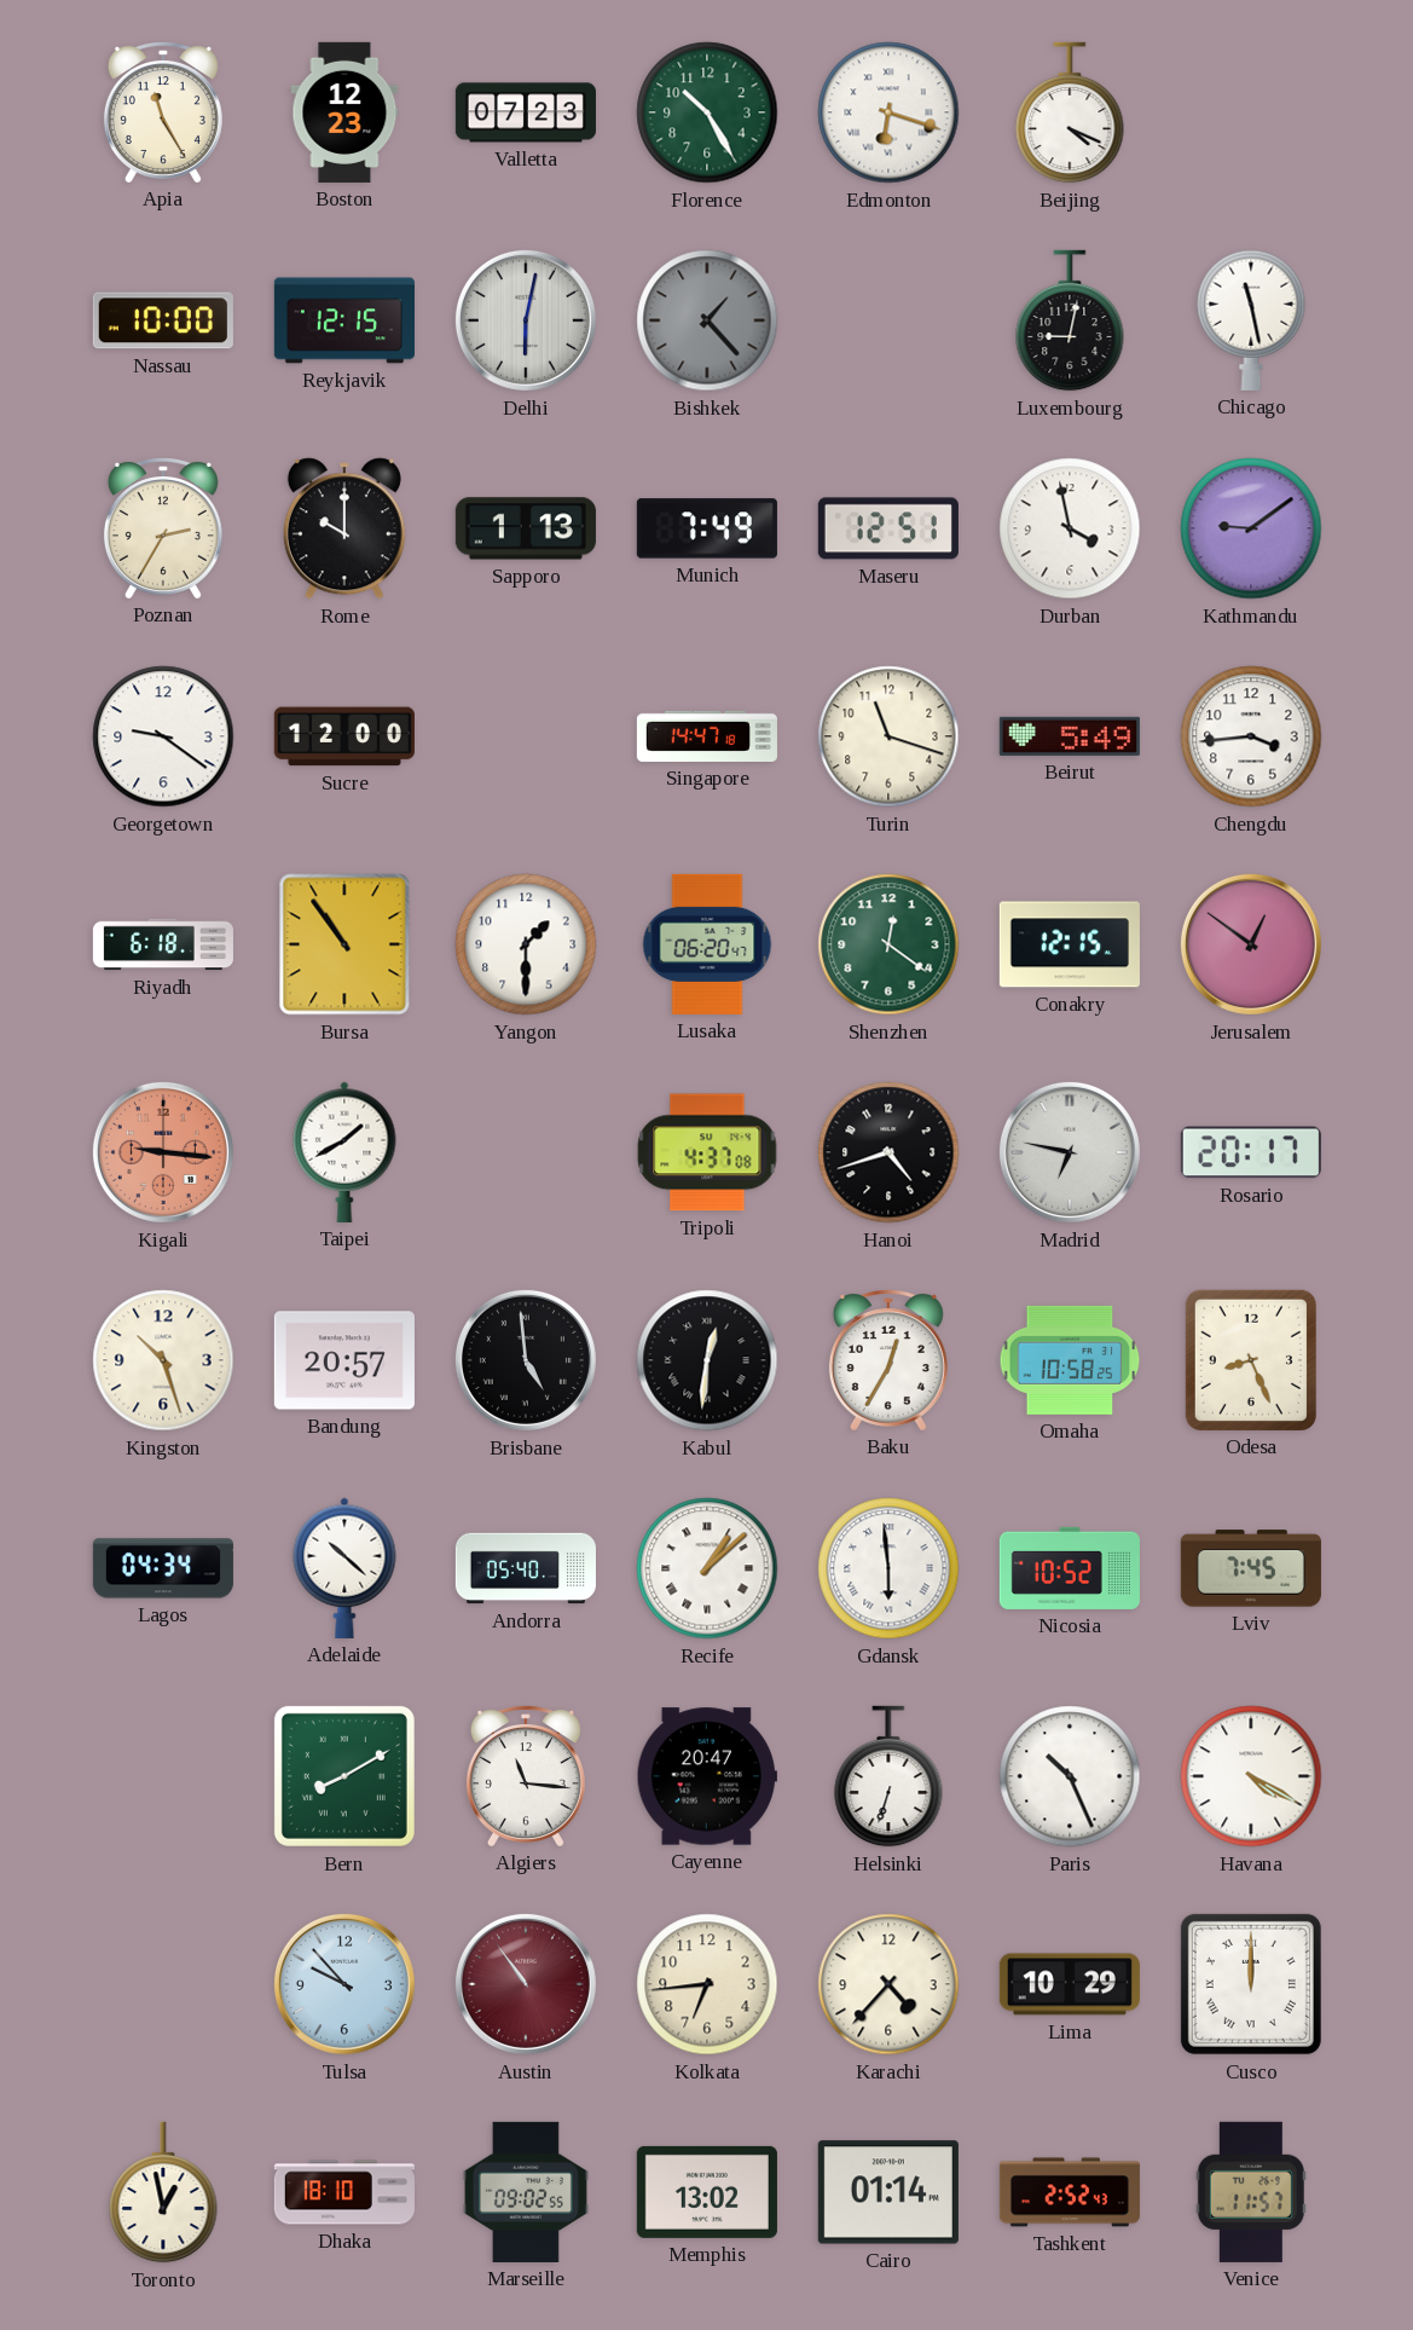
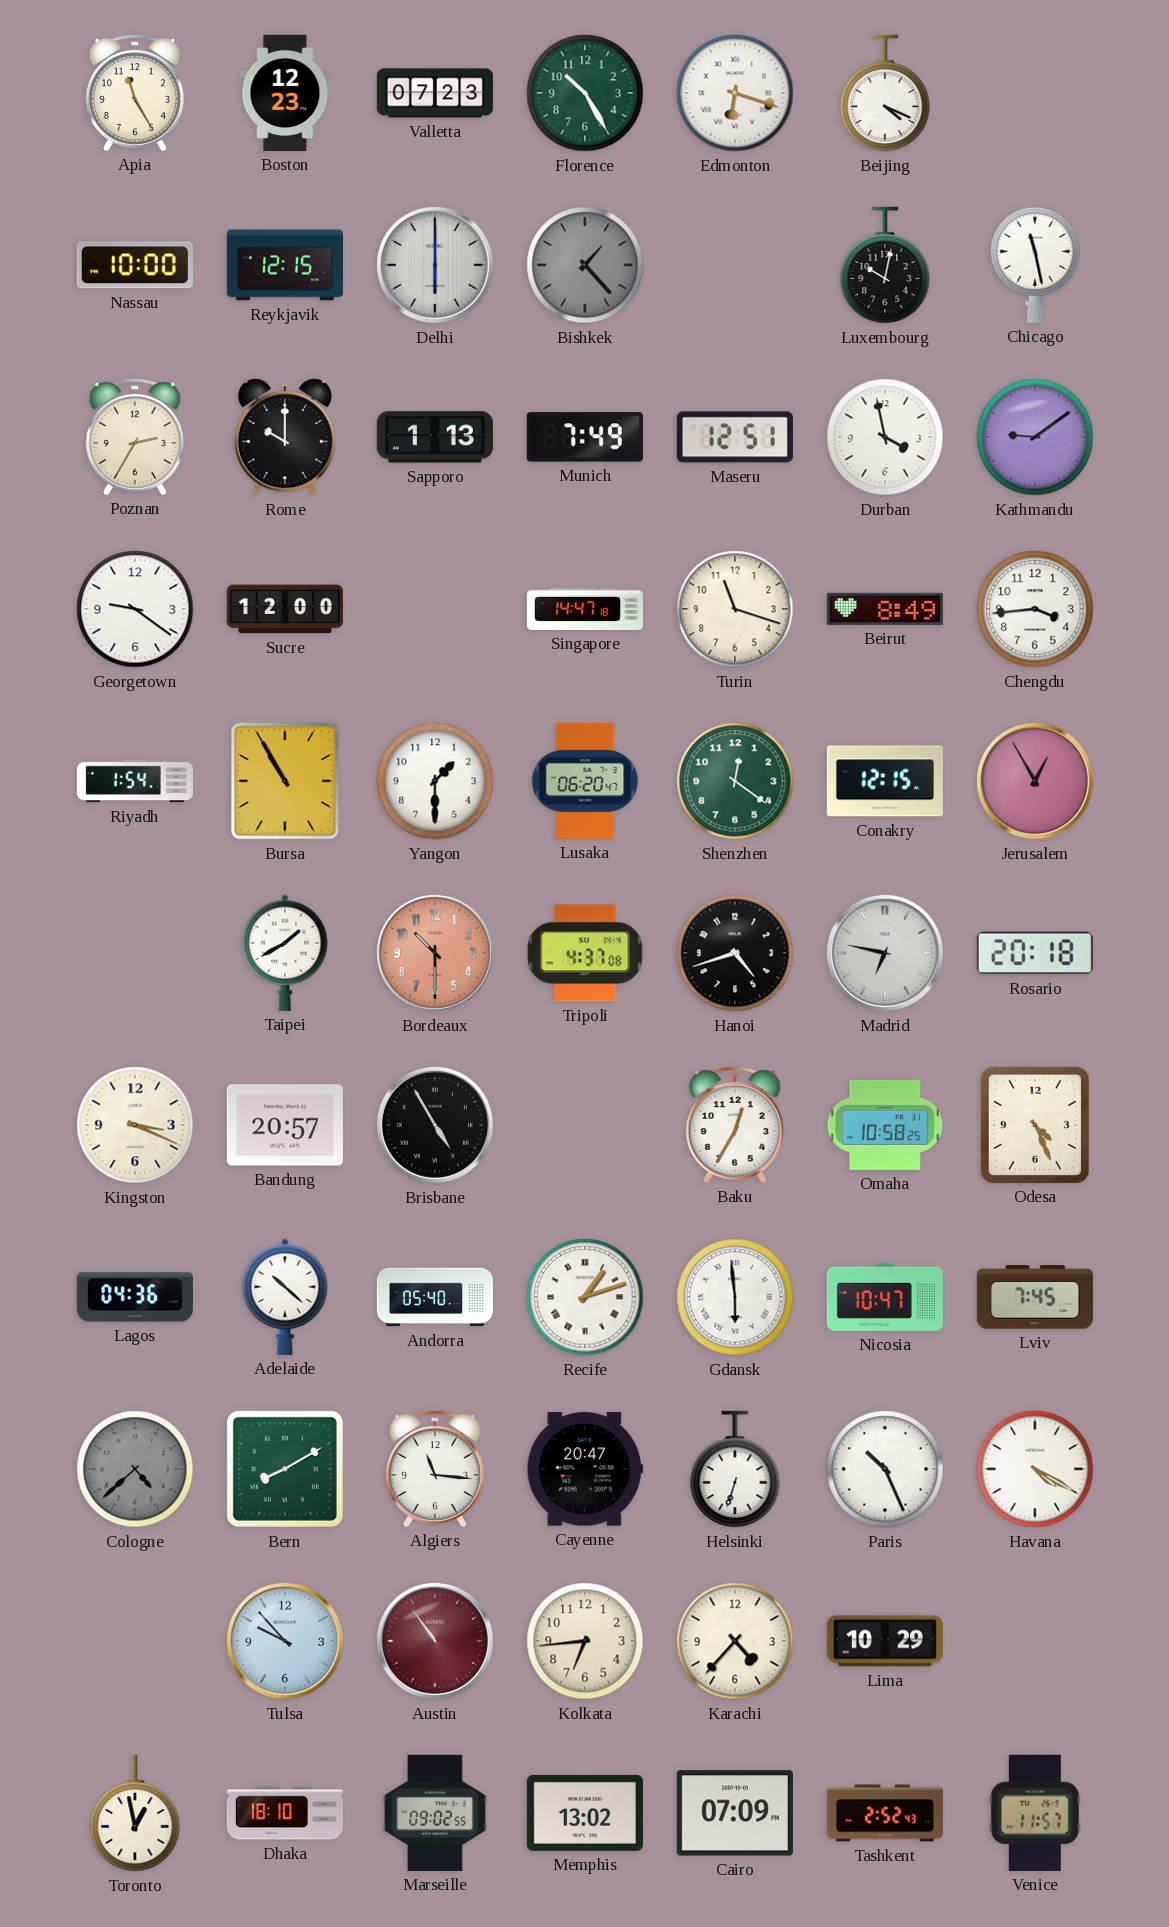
Delhi: 6:02 -> 6:00
Luxembourg: 9:02 -> 10:02
Beirut: 5:49 -> 8:49
Riyadh: 6:18 -> 1:54
Bursa: 10:54 -> 10:55
Jerusalem: 12:51 -> 12:55
Kigali: 9:16 -> none
Bordeaux: none -> 10:30
Rosario: 20:17 -> 20:18
Kingston: 10:27 -> 3:19
Brisbane: 4:59 -> 4:55
Kabul: 12:31 -> none
Odesa: 8:26 -> 4:26
Lagos: 04:34 -> 04:36
Recife: 1:08 -> 1:12
Nicosia: 10:52 -> 10:47
Cologne: none -> 4:38
Cusco: 12:00 -> none
Cairo: 01:14 -> 07:09
